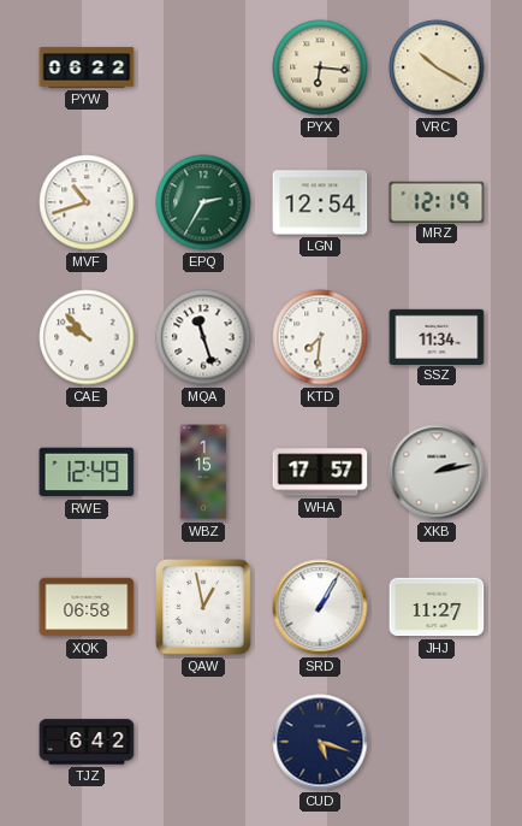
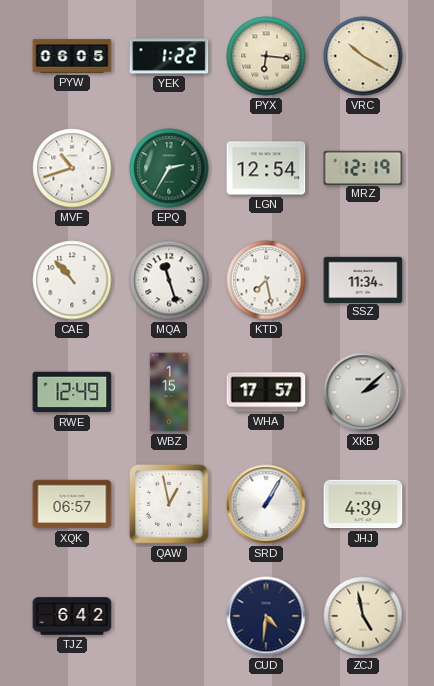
PYW: 06:22 -> 06:05
YEK: none -> 1:22
CAE: 9:53 -> 10:53
KTD: 7:31 -> 7:28
XKB: 2:13 -> 2:08
XQK: 06:58 -> 06:57
JHJ: 11:27 -> 4:39
CUD: 5:18 -> 4:31
ZCJ: none -> 4:58
